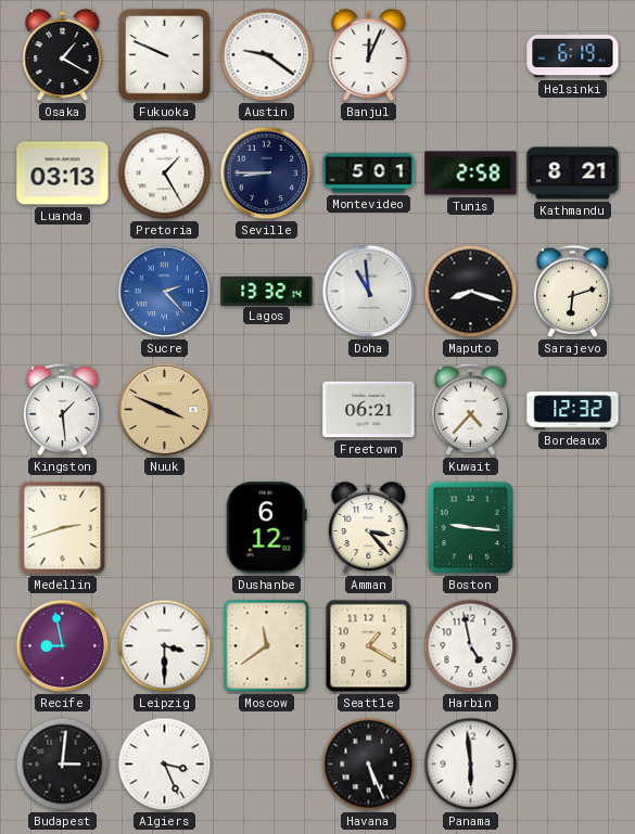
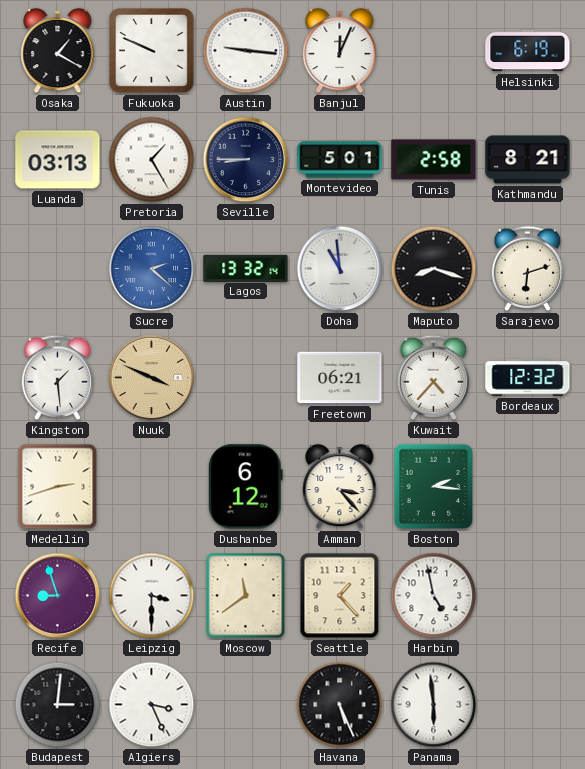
Austin: 9:21 -> 9:16
Sucre: 2:23 -> 2:22
Boston: 9:16 -> 2:16
Recife: 8:58 -> 8:57
Seattle: 1:20 -> 1:23
